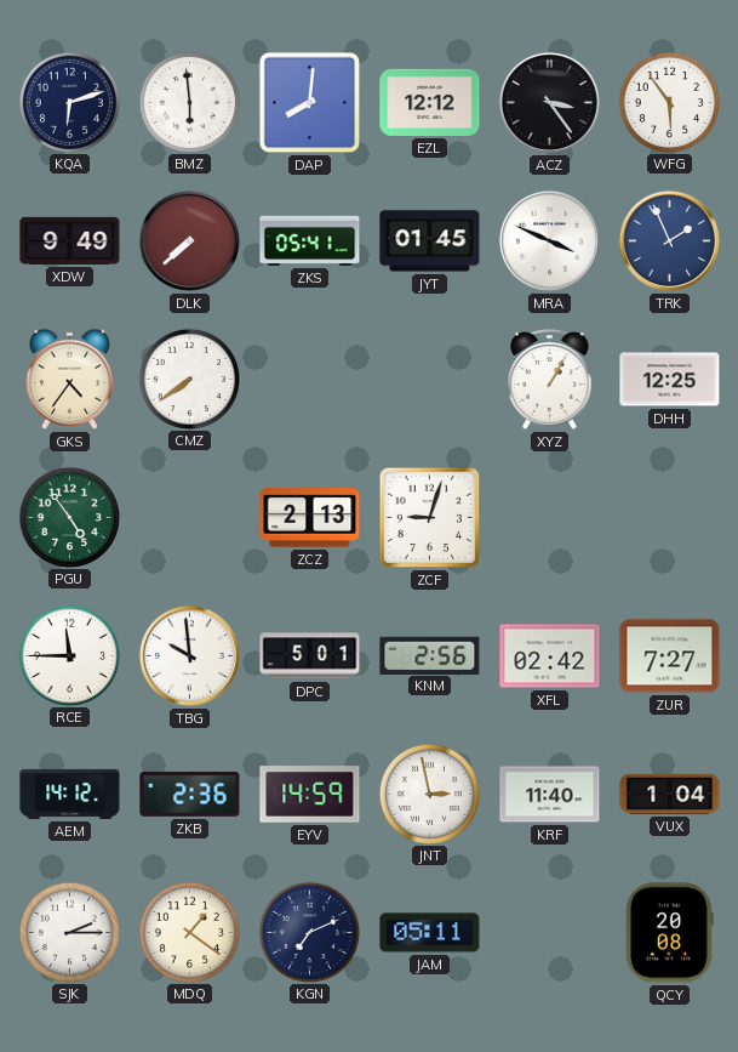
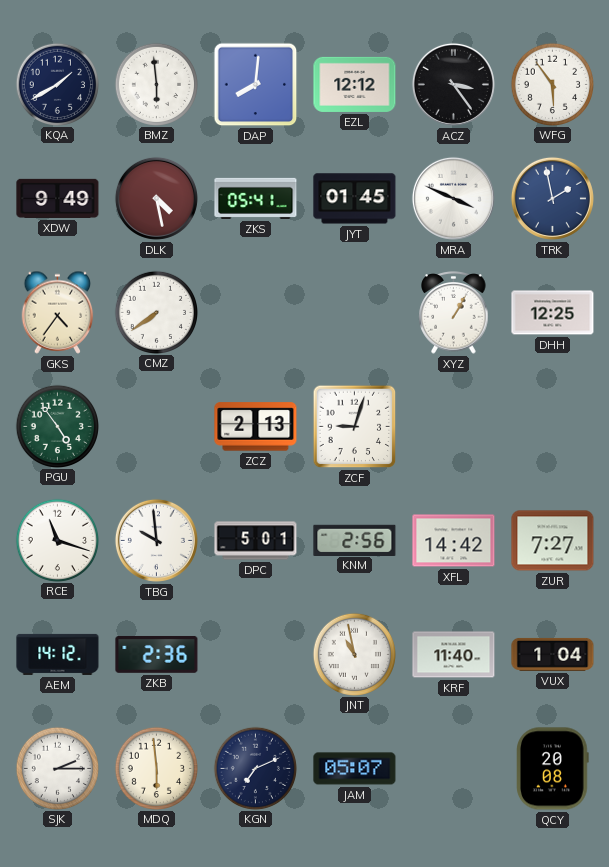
KQA: 6:12 -> 1:40
DLK: 7:38 -> 4:28
TRK: 1:56 -> 1:58
RCE: 11:45 -> 11:18
XFL: 02:42 -> 14:42
EYV: 14:59 -> none
JNT: 2:58 -> 10:58
MDQ: 1:21 -> 5:59
JAM: 05:11 -> 05:07
